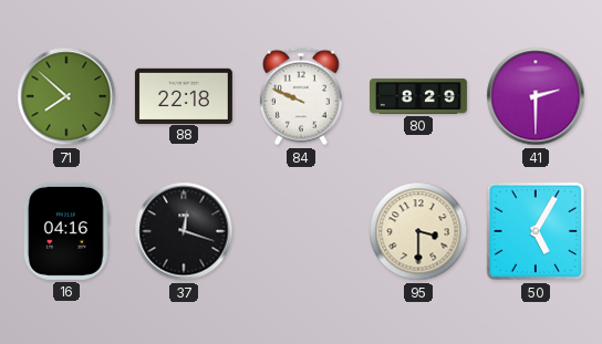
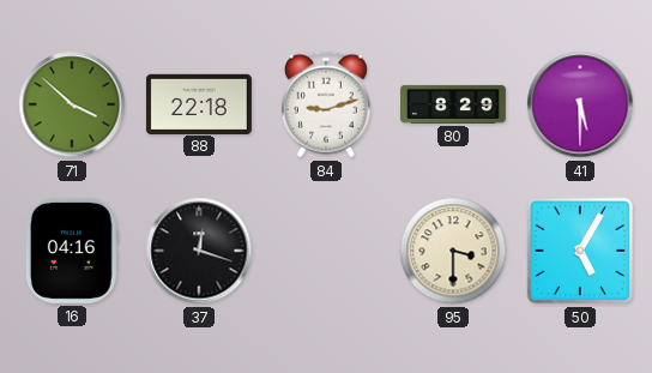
71: 7:52 -> 3:52
84: 9:49 -> 9:12
41: 2:30 -> 5:30
